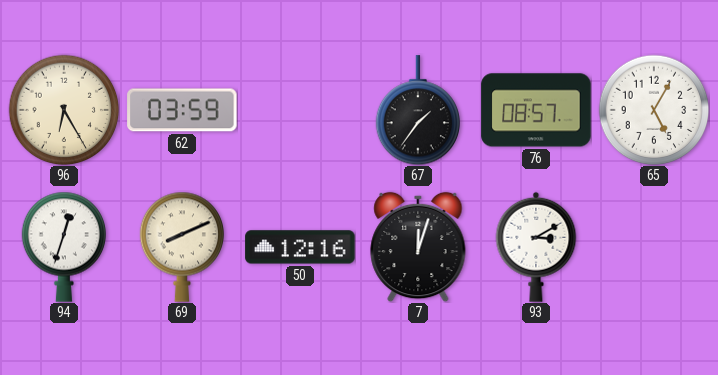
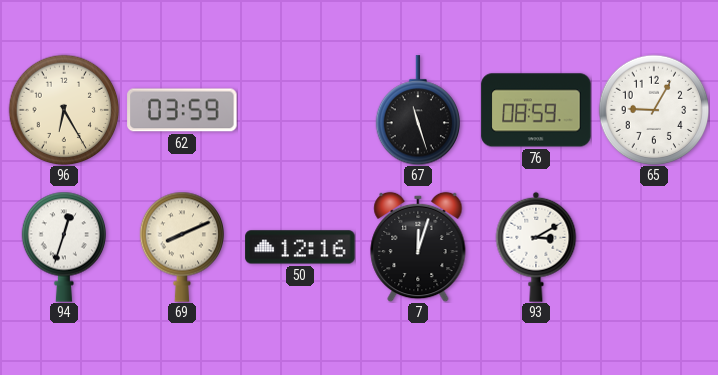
67: 1:36 -> 11:27
76: 08:57 -> 08:59
65: 5:05 -> 9:05
